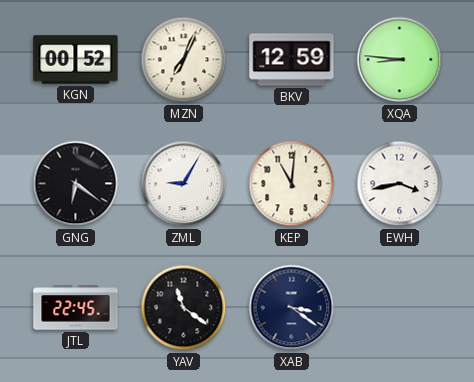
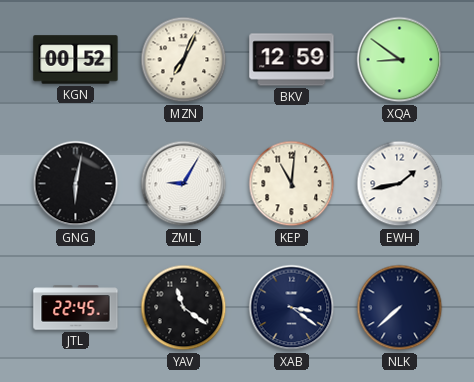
XQA: 8:46 -> 8:51
GNG: 6:21 -> 6:02
EWH: 3:43 -> 1:43
NLK: none -> 7:38
